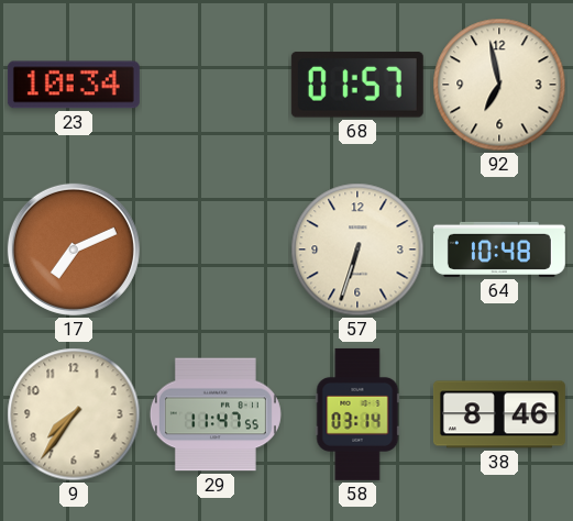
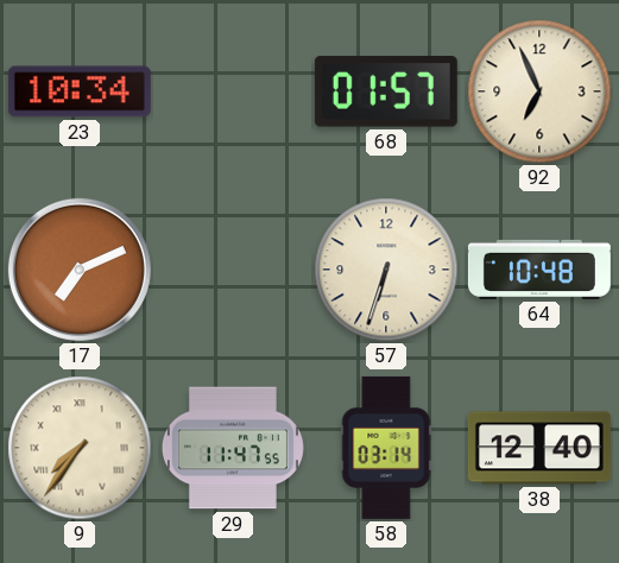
92: 6:58 -> 6:56
9 numerals: Arabic -> Roman
38: 8:46 -> 12:40
